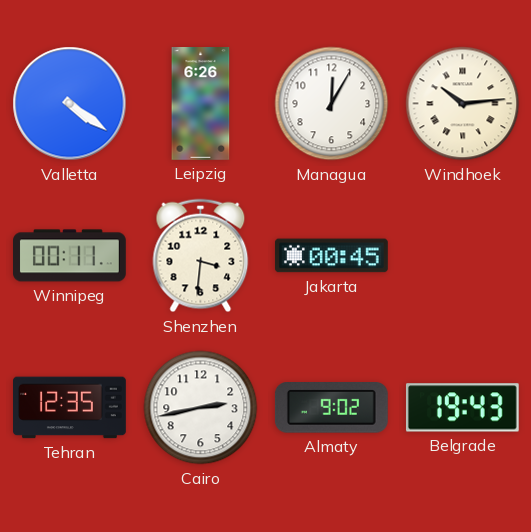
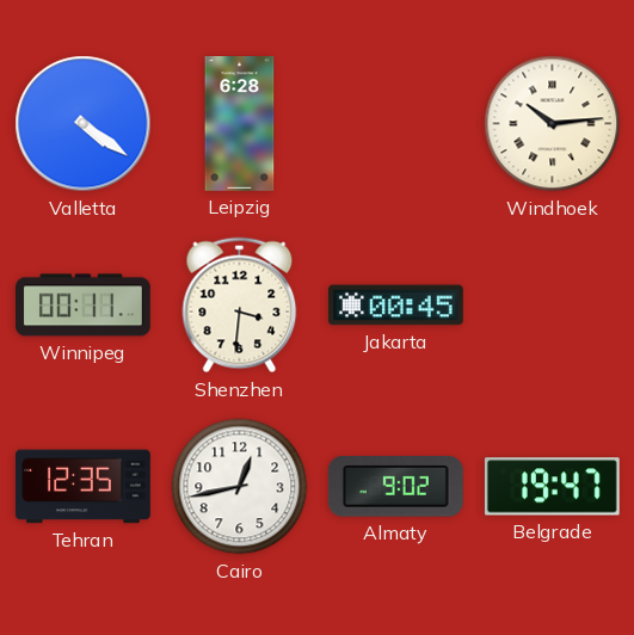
Leipzig: 6:26 -> 6:28
Managua: 12:05 -> none
Cairo: 2:43 -> 12:43
Belgrade: 19:43 -> 19:47
